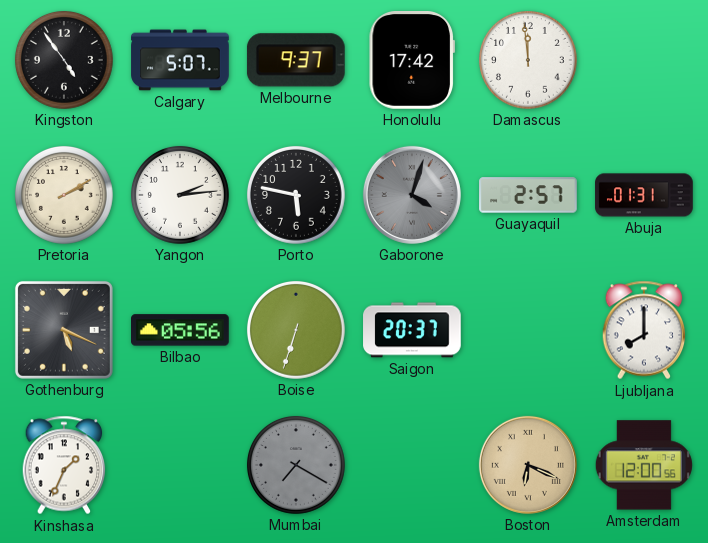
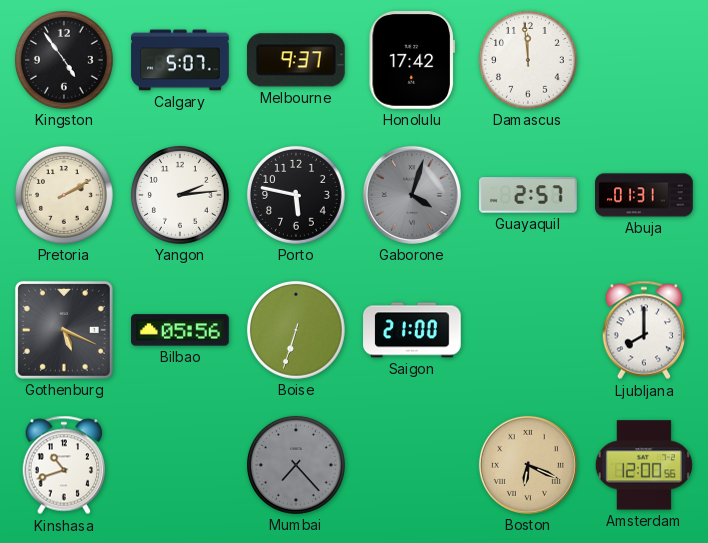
Saigon: 20:37 -> 21:00
Kinshasa: 1:34 -> 10:42
Mumbai: 7:20 -> 7:23
